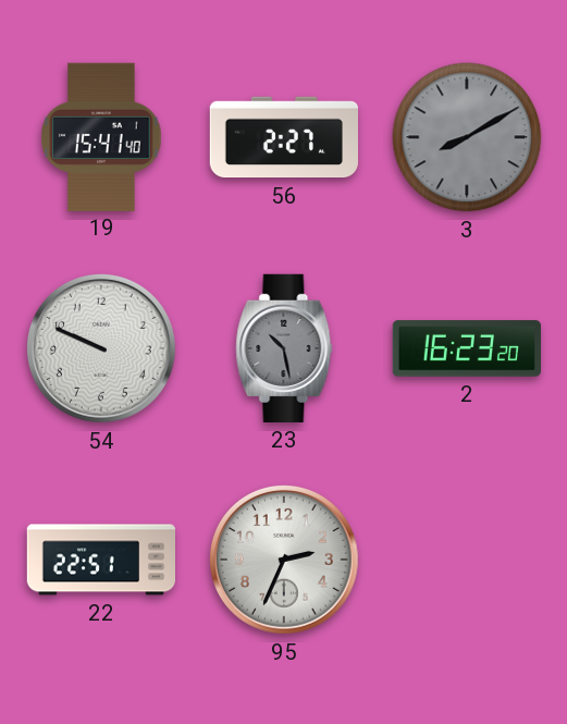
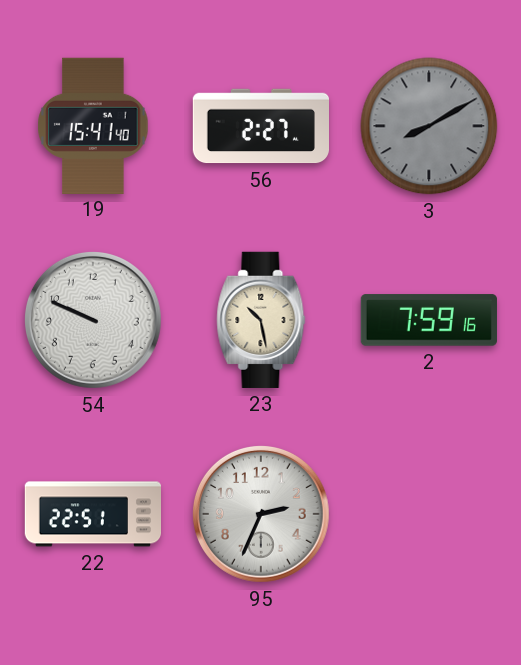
23 dial: grey -> cream
2: 16:23 -> 7:59
